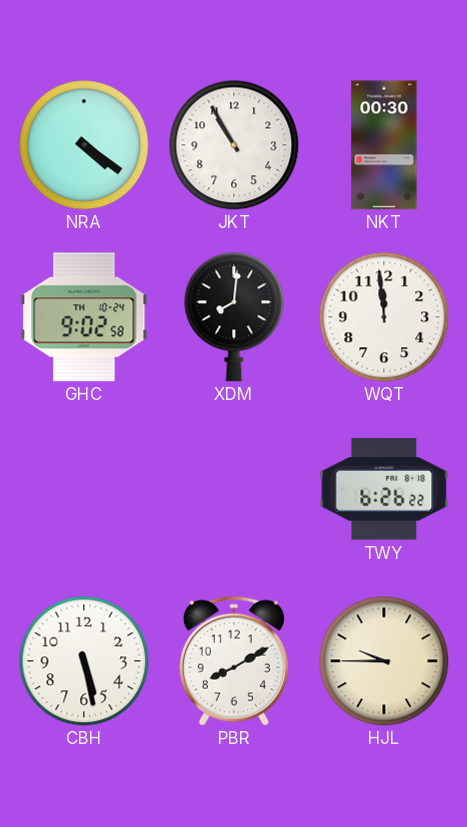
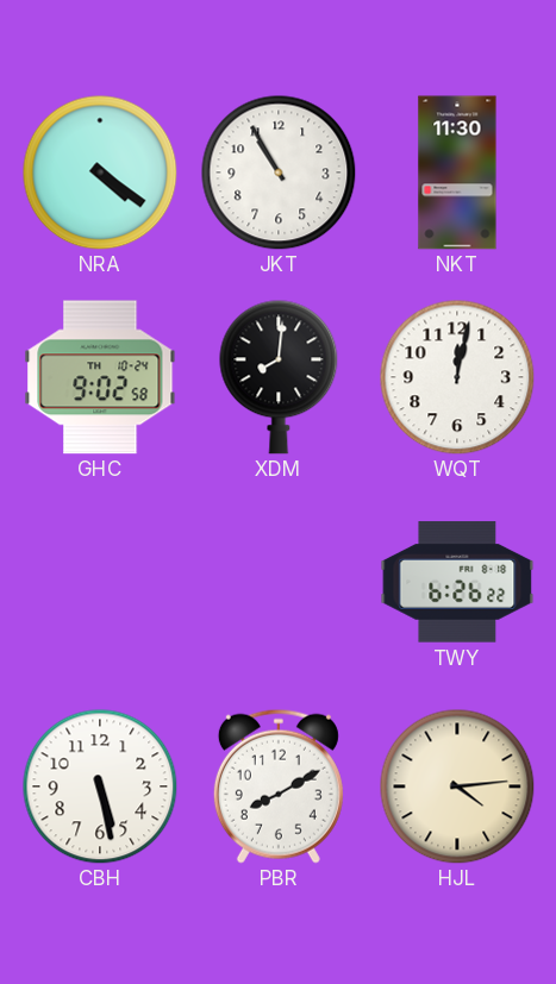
NKT: 00:30 -> 11:30
WQT: 11:59 -> 12:02
HJL: 9:45 -> 4:14
